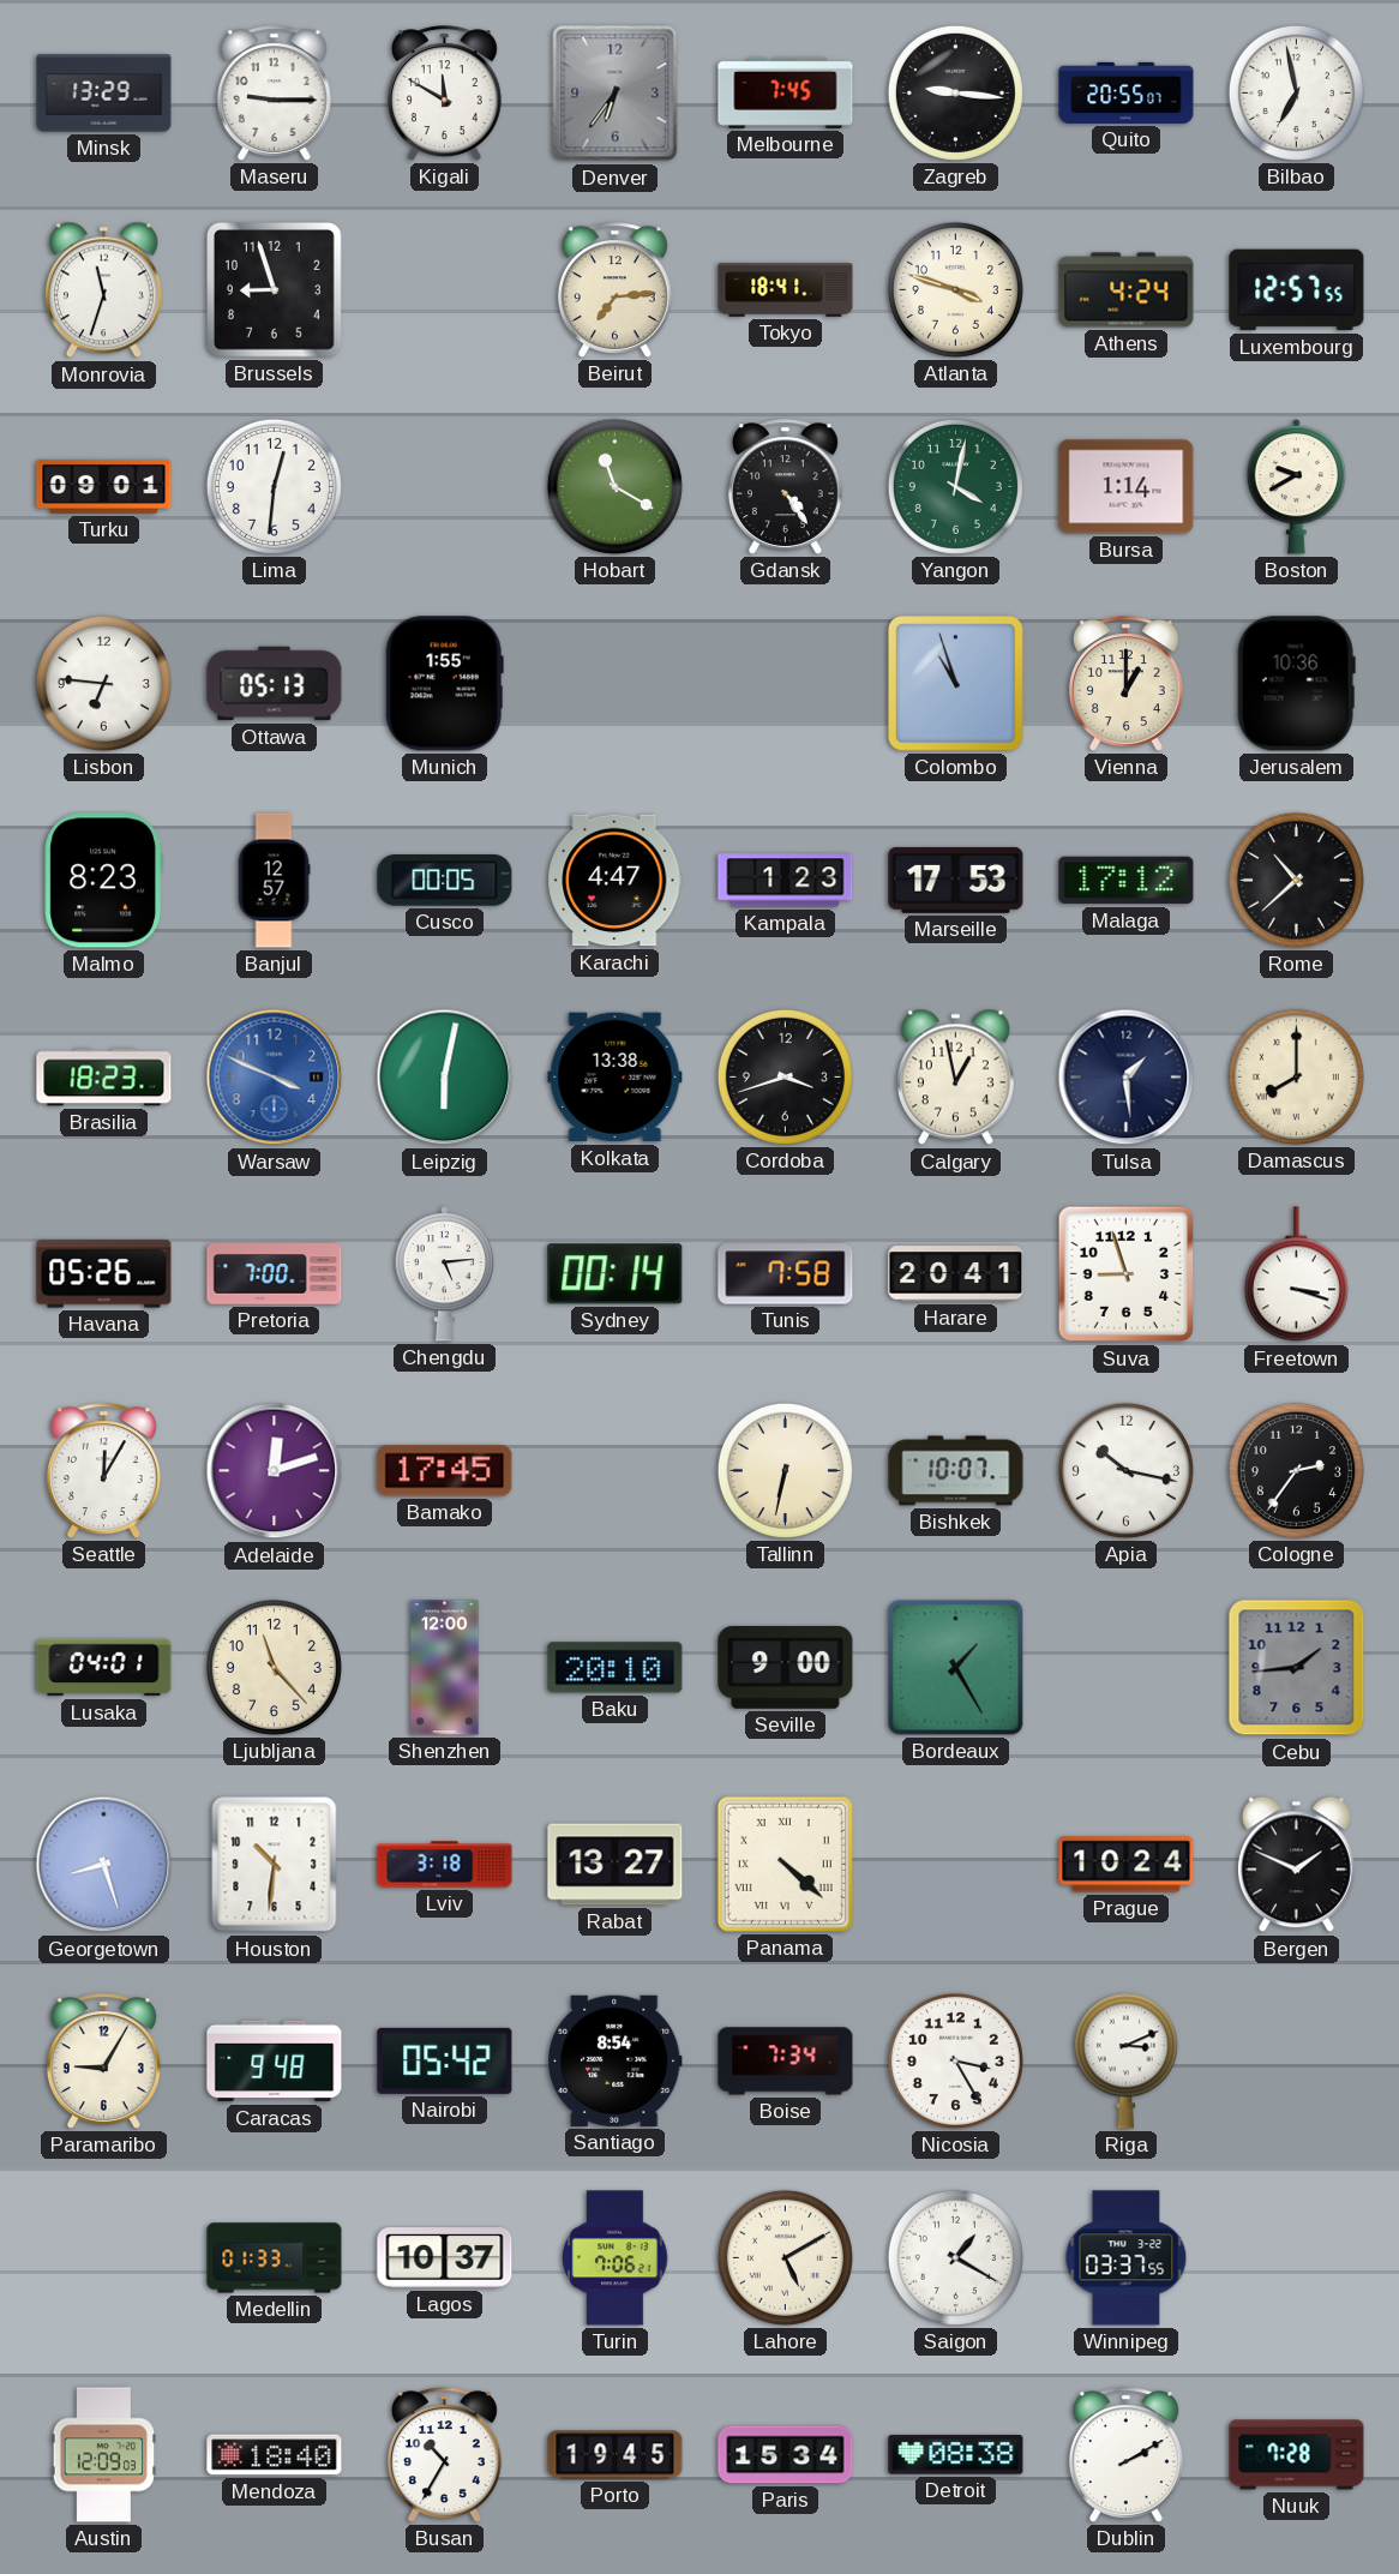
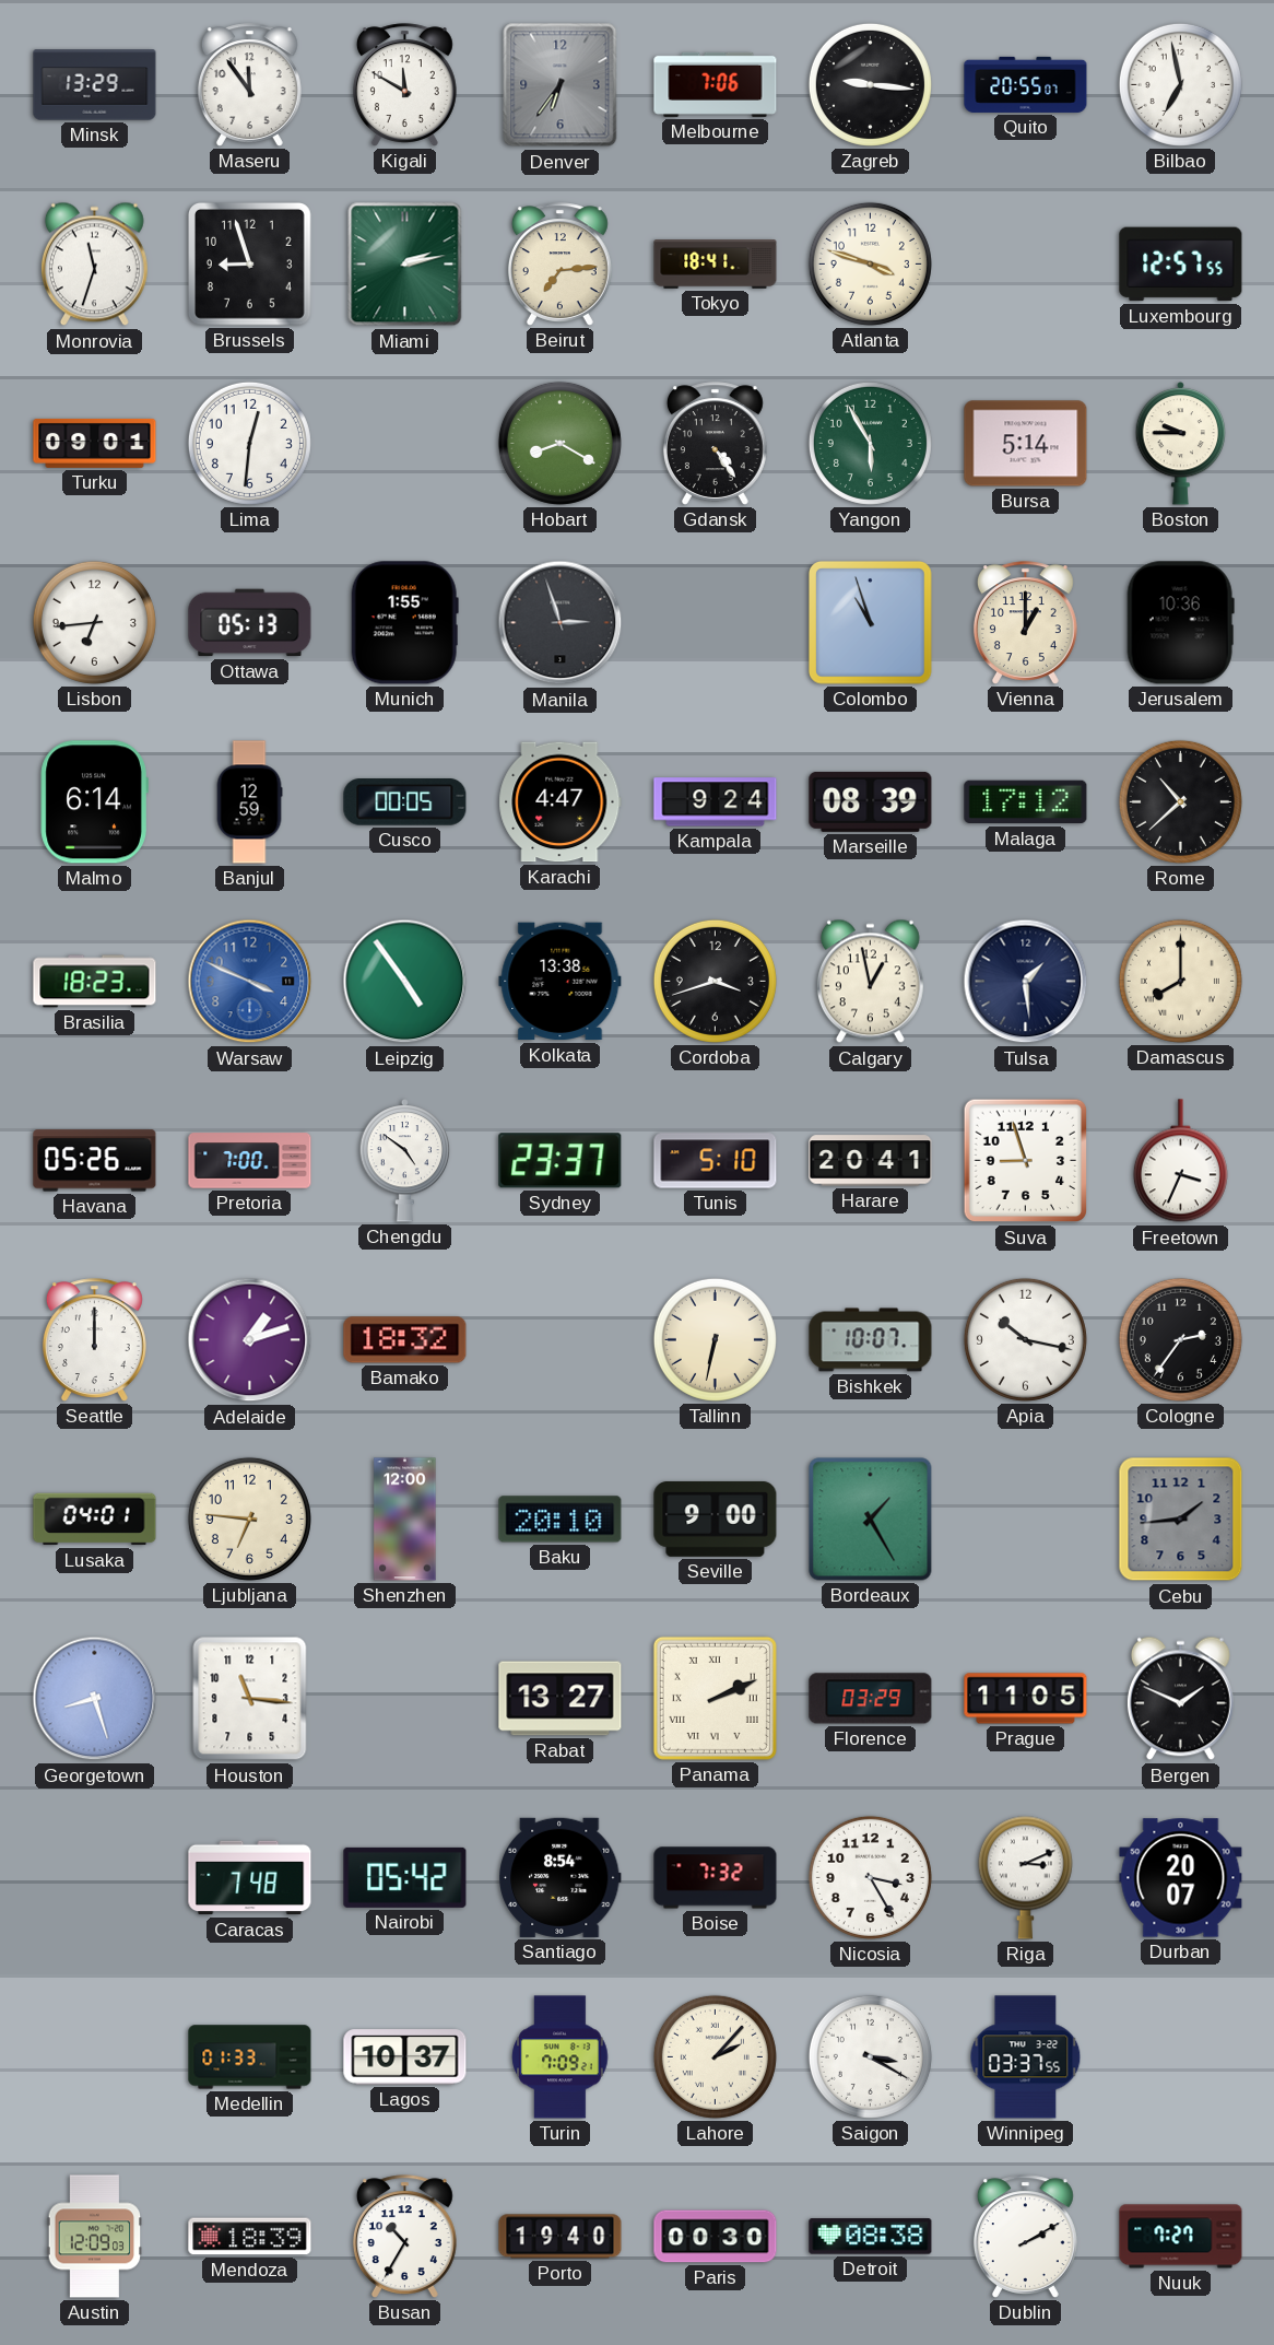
Maseru: 9:15 -> 11:54
Melbourne: 7:45 -> 7:06
Miami: none -> 2:13
Athens: 4:24 -> none
Hobart: 11:20 -> 8:20
Yangon: 4:02 -> 5:55
Bursa: 1:14 -> 5:14
Boston: 9:40 -> 9:45
Lisbon: 6:46 -> 6:44
Manila: none -> 2:57
Malmo: 8:23 -> 6:14
Banjul: 12:57 -> 12:59
Kampala: 1:23 -> 9:24
Marseille: 17:53 -> 08:39
Leipzig: 6:02 -> 4:54
Chengdu: 5:14 -> 4:51
Sydney: 00:14 -> 23:37
Tunis: 7:58 -> 5:10
Freetown: 3:18 -> 3:34
Seattle: 12:05 -> 12:00
Adelaide: 12:12 -> 1:12
Bamako: 17:45 -> 18:32
Ljubljana: 11:23 -> 6:46
Houston: 10:31 -> 11:16
Lviv: 3:18 -> none
Panama: 4:22 -> 2:11
Florence: none -> 03:29
Prague: 10:24 -> 11:05
Paramaribo: 9:05 -> none
Caracas: 9:48 -> 7:48
Boise: 7:34 -> 7:32
Durban: none -> 20:07
Turin: 7:06 -> 7:09
Lahore: 5:10 -> 2:07
Saigon: 1:20 -> 3:20
Mendoza: 18:40 -> 18:39
Porto: 19:45 -> 19:40
Paris: 15:34 -> 00:30
Nuuk: 7:28 -> 7:27
